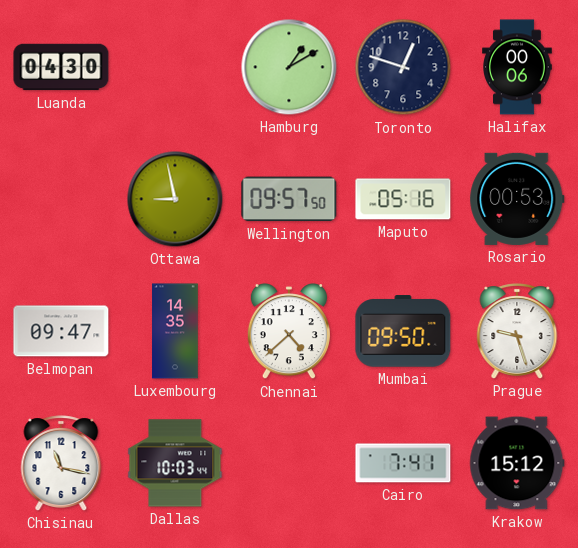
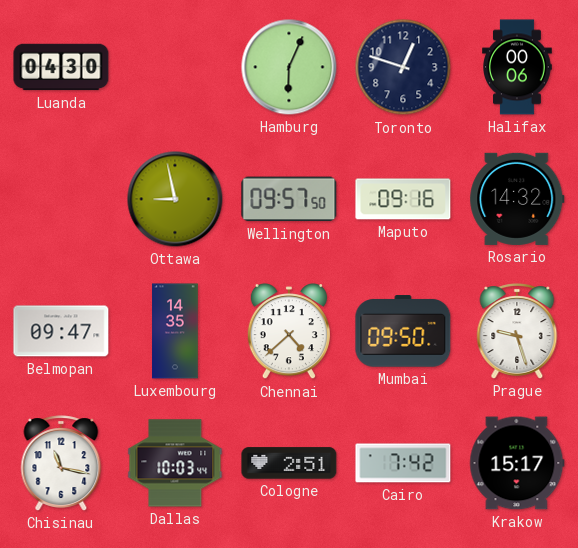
Hamburg: 1:10 -> 6:04
Maputo: 05:16 -> 09:16
Rosario: 00:53 -> 14:32
Cologne: none -> 2:51
Cairo: 7:41 -> 7:42
Krakow: 15:12 -> 15:17
